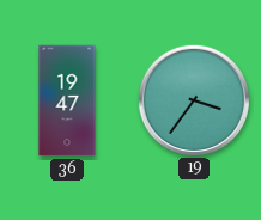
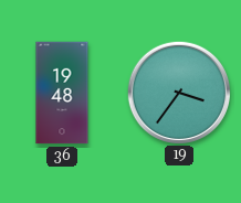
36: 19:47 -> 19:48
